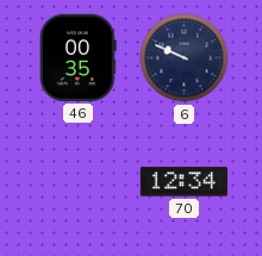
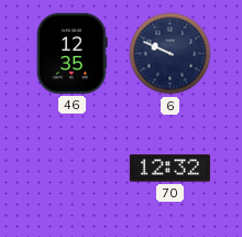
46: 00:35 -> 12:35
70: 12:34 -> 12:32
